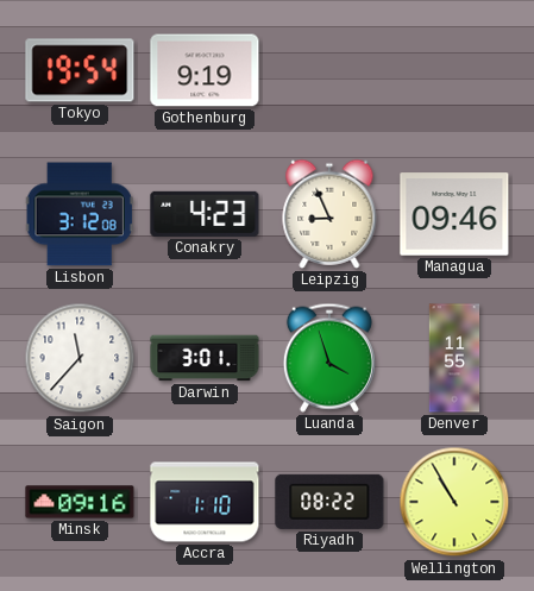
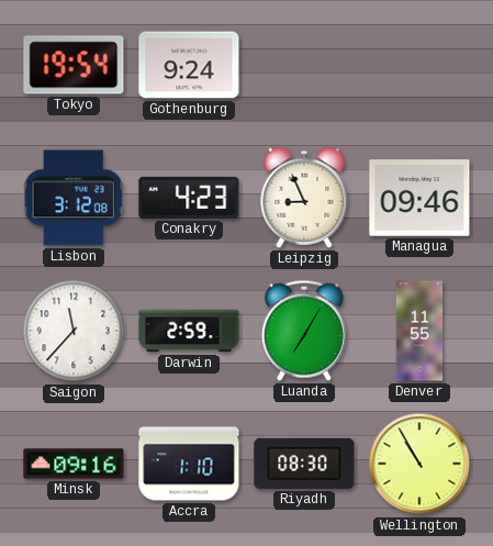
Gothenburg: 9:19 -> 9:24
Darwin: 3:01 -> 2:59
Luanda: 3:57 -> 7:05
Riyadh: 08:22 -> 08:30
